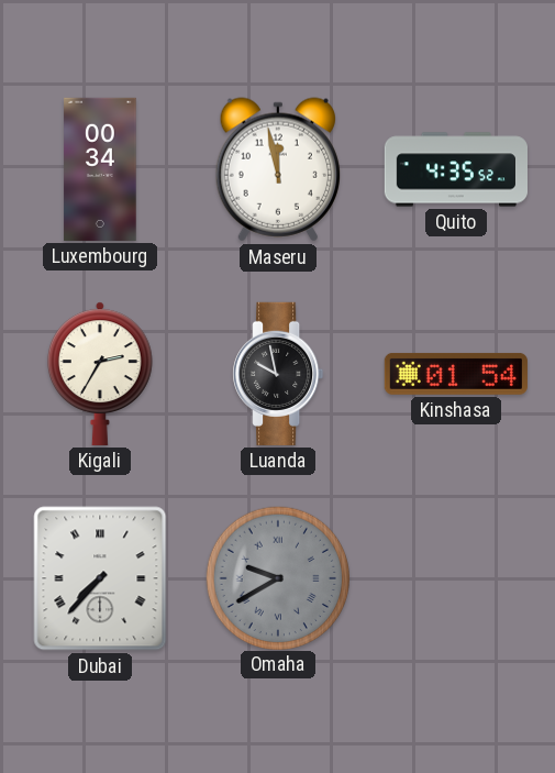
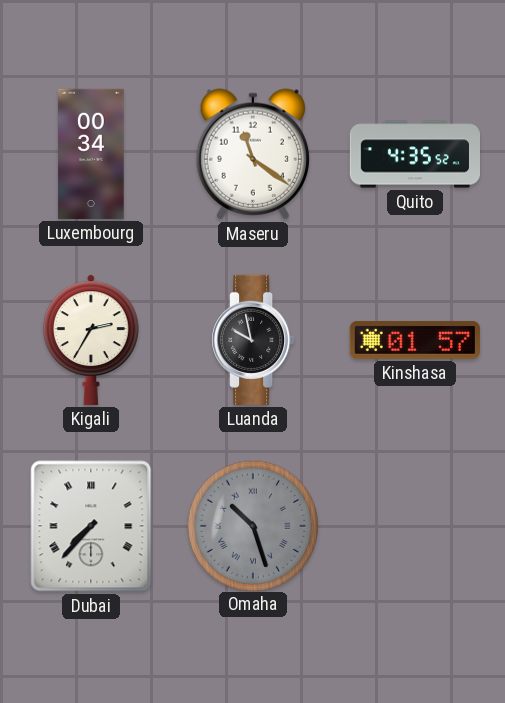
Maseru: 11:58 -> 11:21
Kinshasa: 01:54 -> 01:57
Omaha: 9:40 -> 10:27
